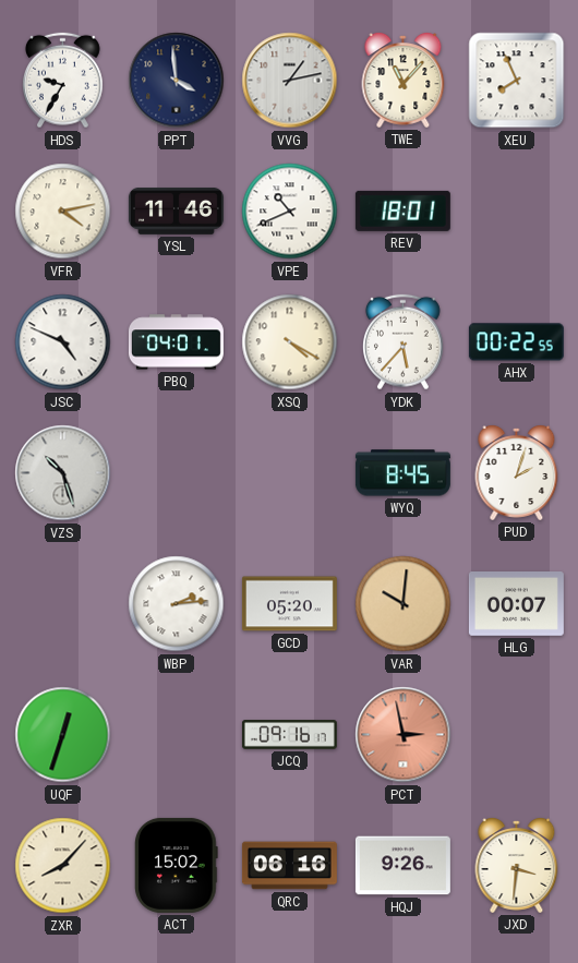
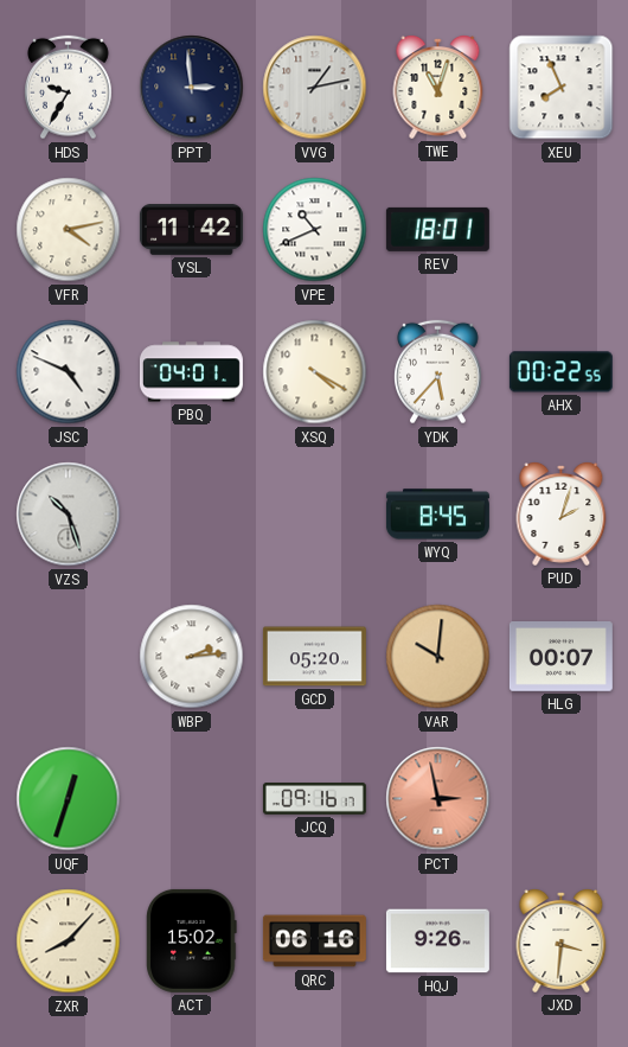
PPT: 3:59 -> 2:59
TWE: 11:07 -> 11:03
YSL: 11:46 -> 11:42
